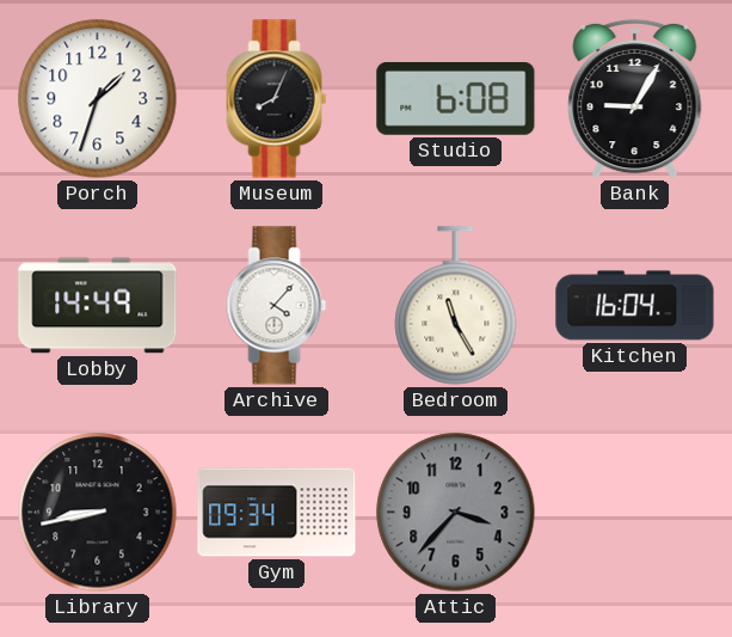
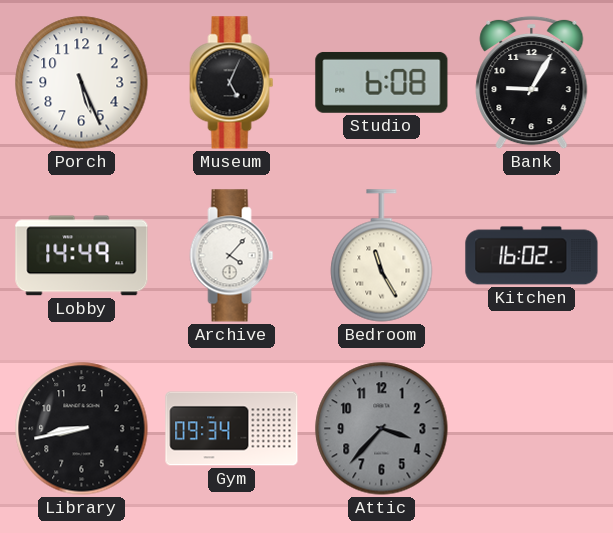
Porch: 1:33 -> 5:26
Museum: 8:04 -> 5:04
Kitchen: 16:04 -> 16:02
